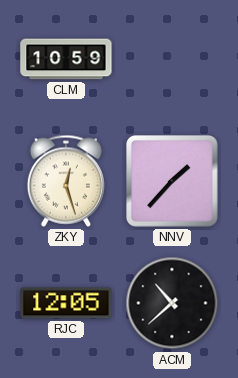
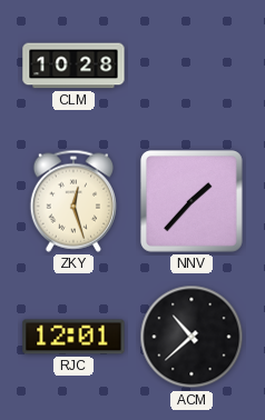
CLM: 10:59 -> 10:28
RJC: 12:05 -> 12:01
